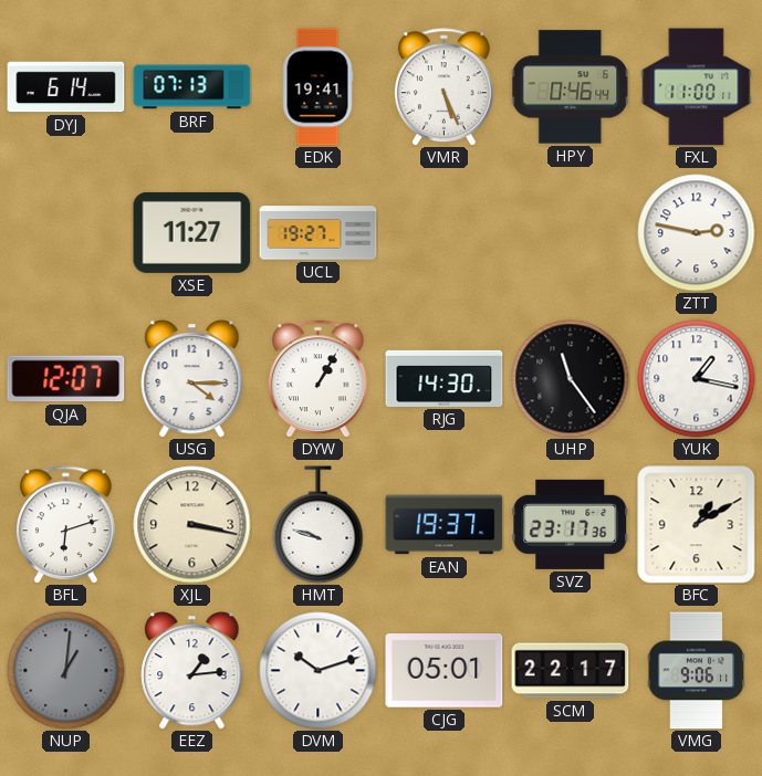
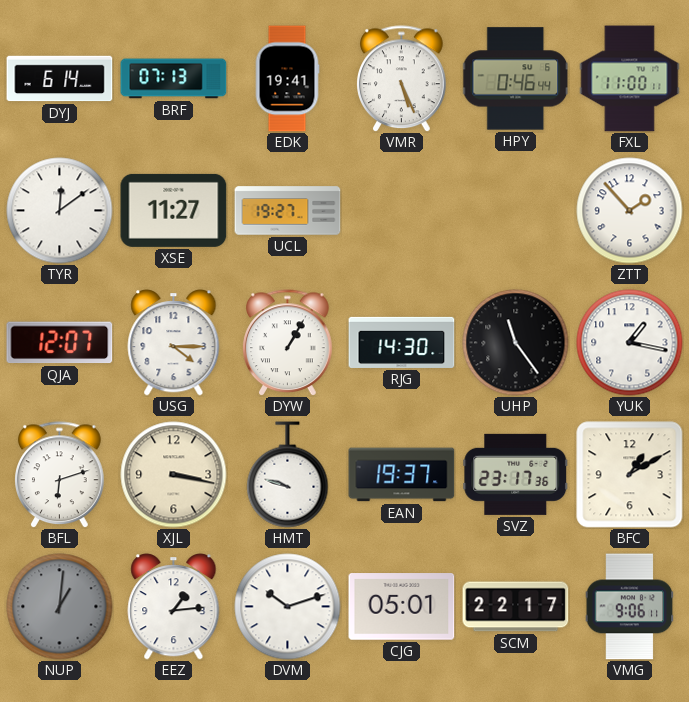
TYR: none -> 12:09
ZTT: 2:47 -> 1:53
